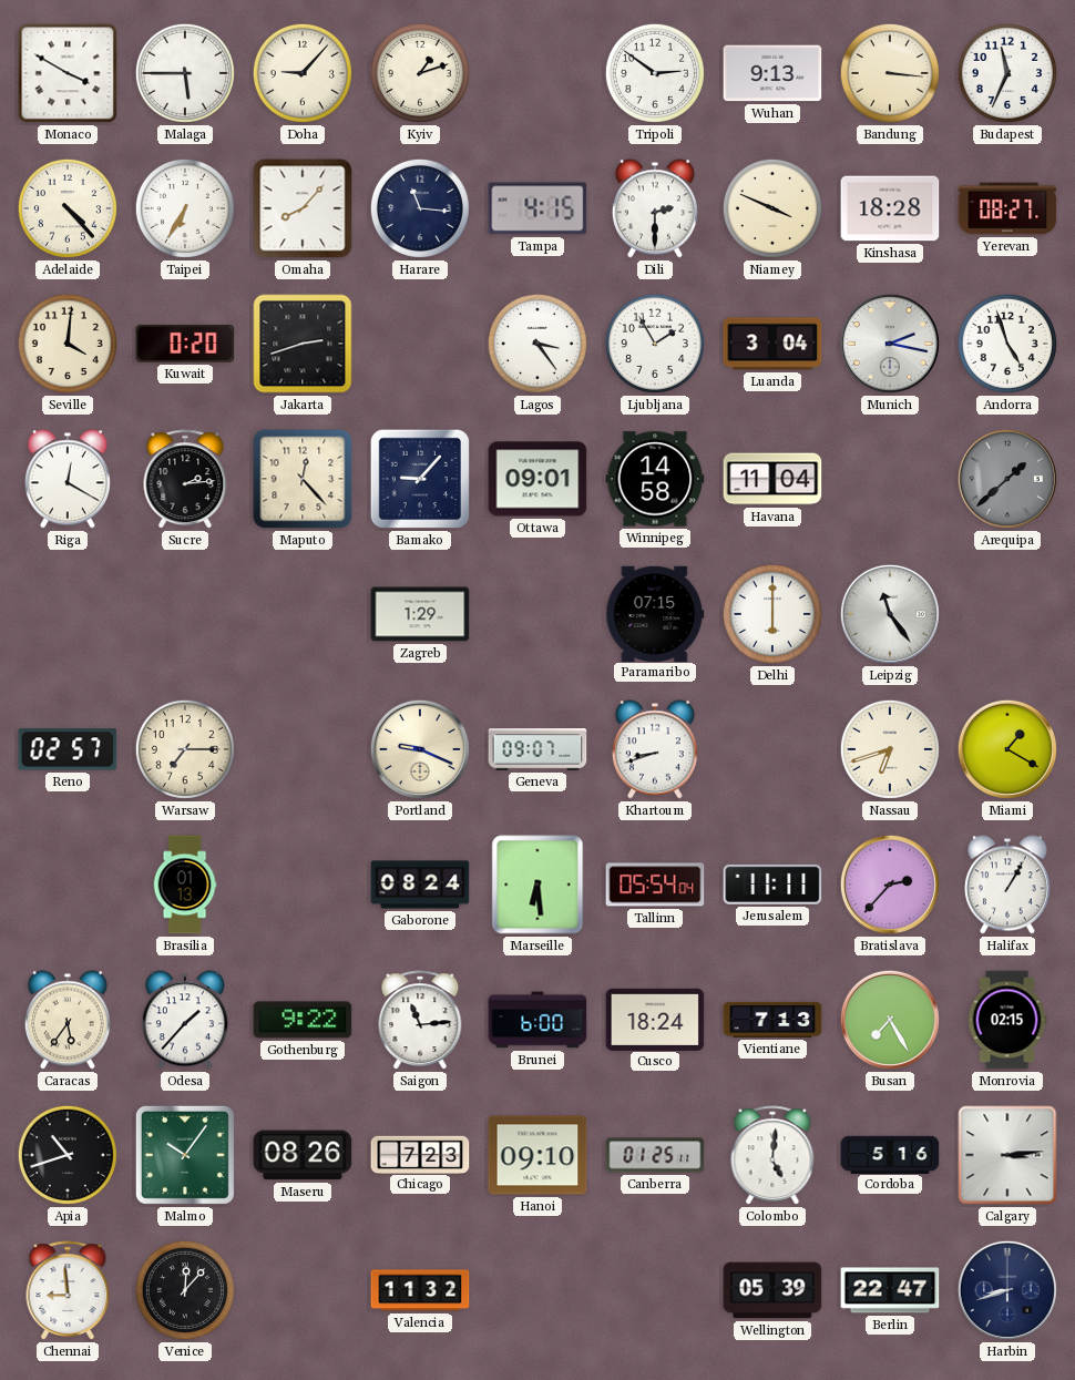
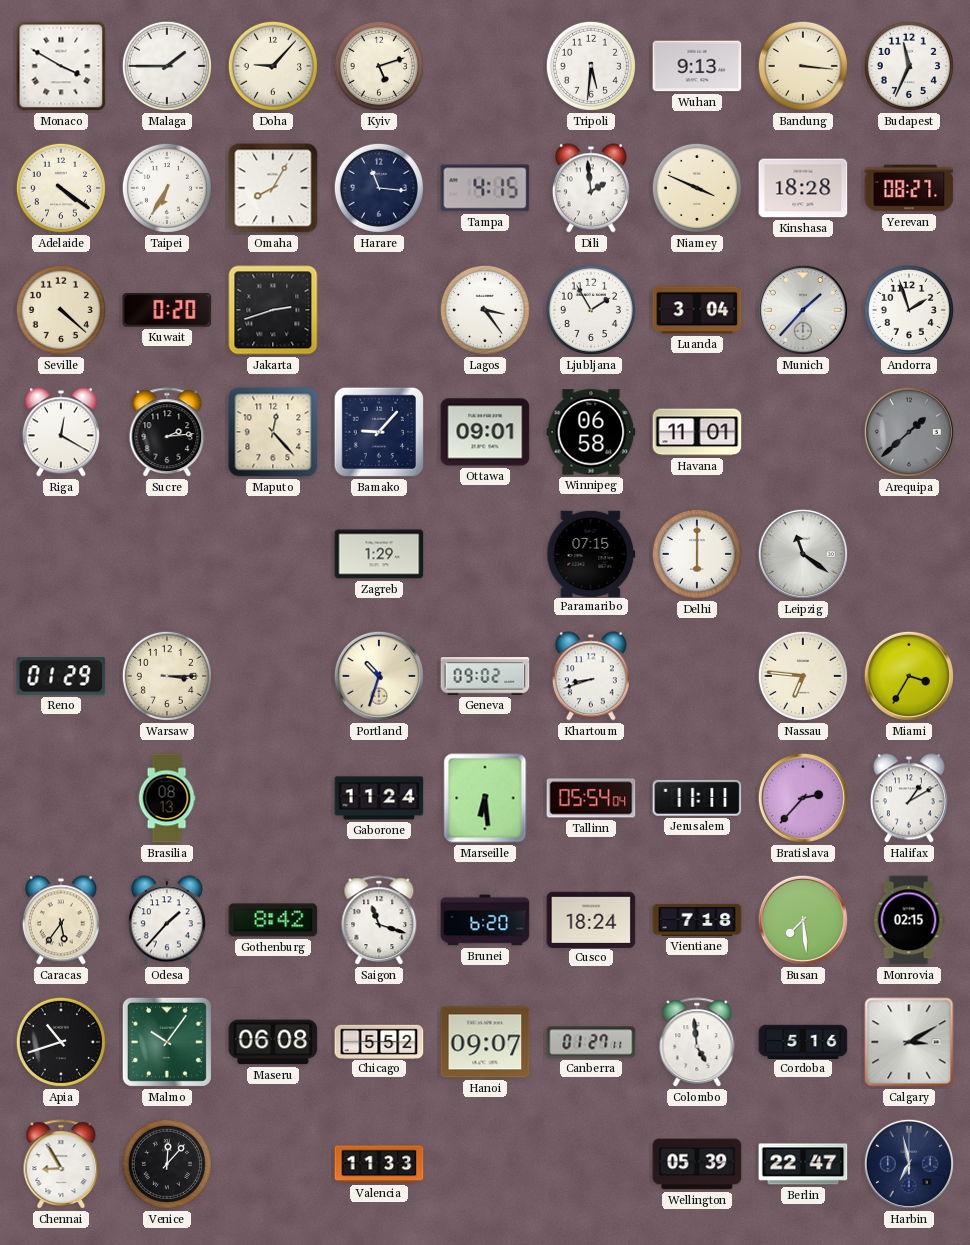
Malaga: 5:45 -> 1:45
Kyiv: 1:12 -> 5:12
Tripoli: 2:51 -> 5:31
Adelaide: 4:23 -> 4:21
Omaha: 8:07 -> 8:05
Dili: 2:30 -> 1:59
Seville: 4:01 -> 4:22
Munich: 2:17 -> 1:37
Andorra: 4:57 -> 1:57
Winnipeg: 14:58 -> 06:58
Havana: 11:04 -> 11:01
Leipzig: 11:24 -> 11:21
Reno: 02:57 -> 01:29
Warsaw: 7:15 -> 3:15
Portland: 9:19 -> 10:33
Geneva: 09:07 -> 09:02
Nassau: 6:42 -> 6:46
Miami: 1:20 -> 3:35
Brasilia: 01:13 -> 08:13
Gaborone: 08:24 -> 11:24
Halifax: 1:05 -> 1:10
Gothenburg: 9:22 -> 8:42
Saigon: 11:14 -> 11:18
Brunei: 6:00 -> 6:20
Vientiane: 7:13 -> 7:18
Busan: 7:25 -> 7:29
Maseru: 08:26 -> 06:08
Chicago: 7:23 -> 5:52
Hanoi: 09:10 -> 09:07
Canberra: 01:25 -> 01:27
Colombo: 5:01 -> 4:59
Calgary: 3:14 -> 3:10
Chennai: 8:59 -> 8:55
Valencia: 11:32 -> 11:33
Harbin: 8:42 -> 6:58
